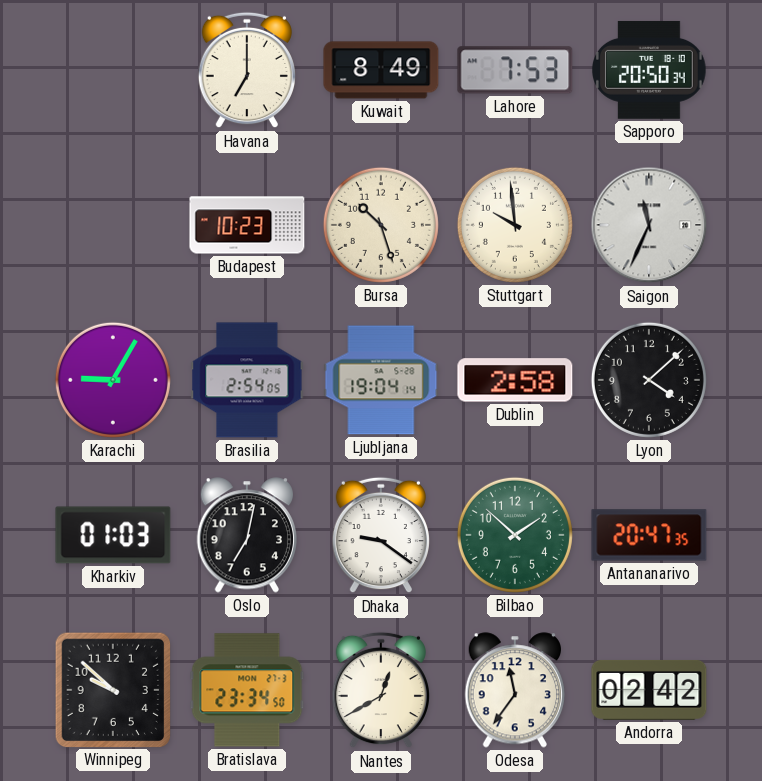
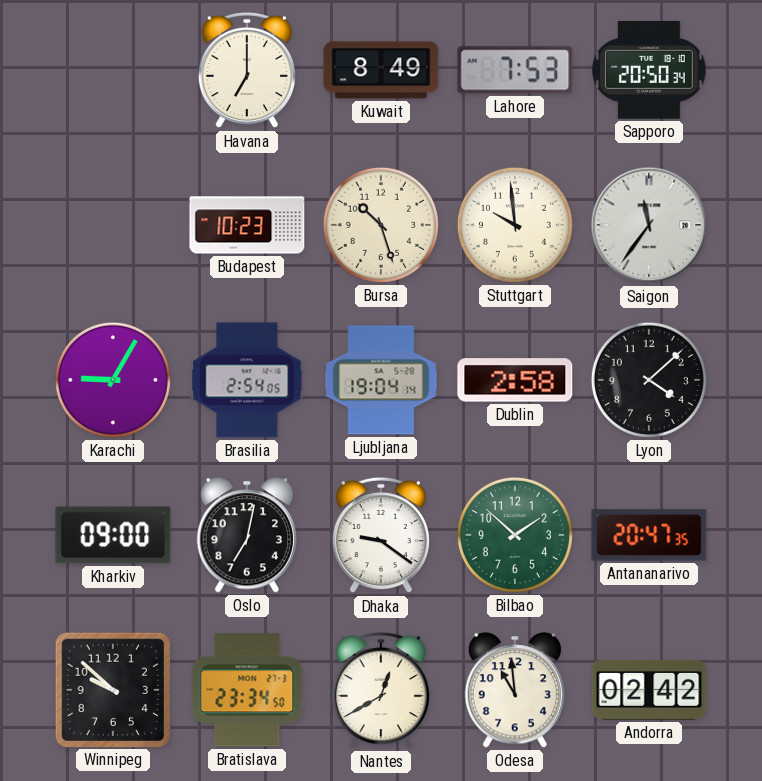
Saigon: 11:34 -> 11:36
Kharkiv: 01:03 -> 09:00
Odesa: 11:36 -> 10:59
